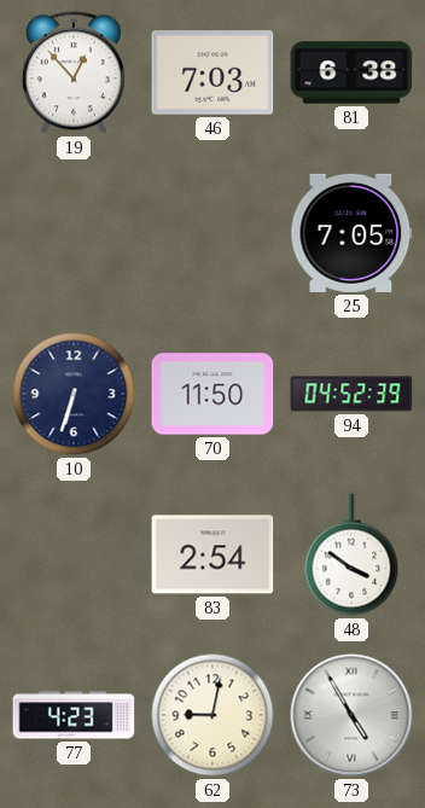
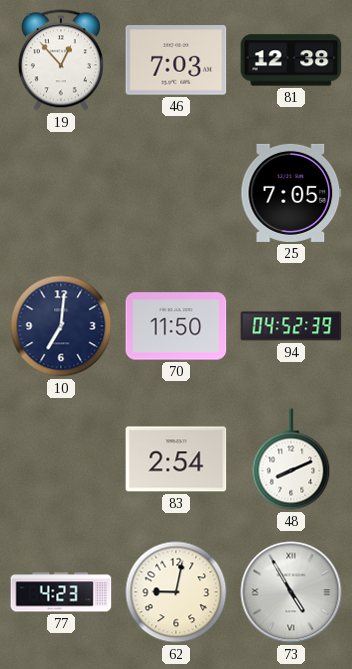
81: 6:38 -> 12:38
10: 6:33 -> 7:01
48: 3:51 -> 8:11
